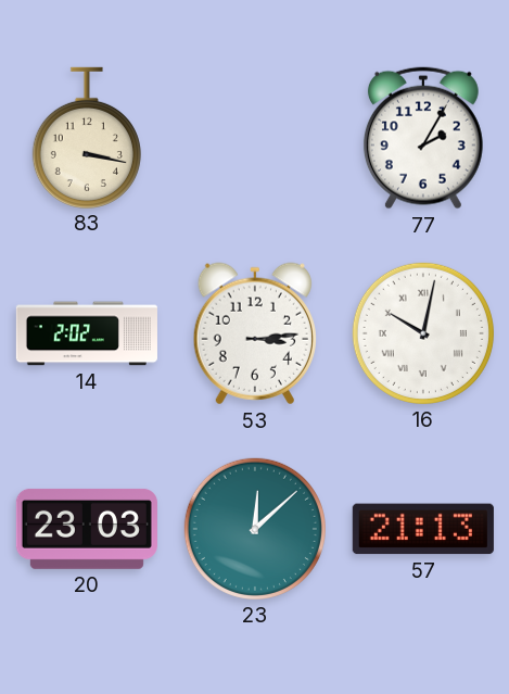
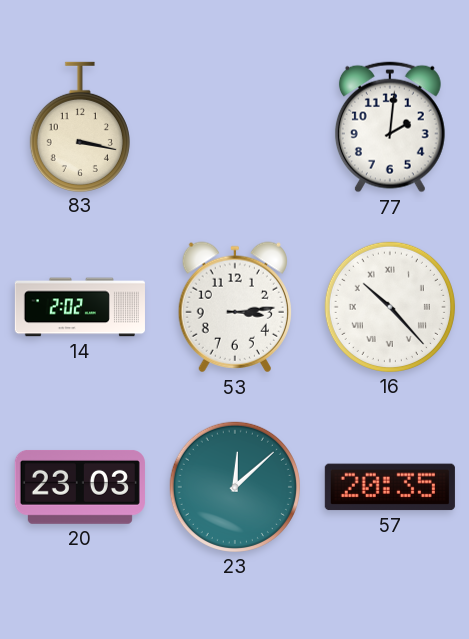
77: 2:05 -> 2:01
16: 10:02 -> 10:23
57: 21:13 -> 20:35
